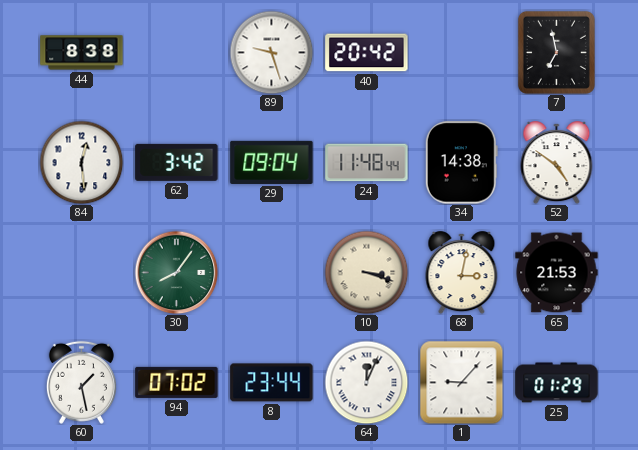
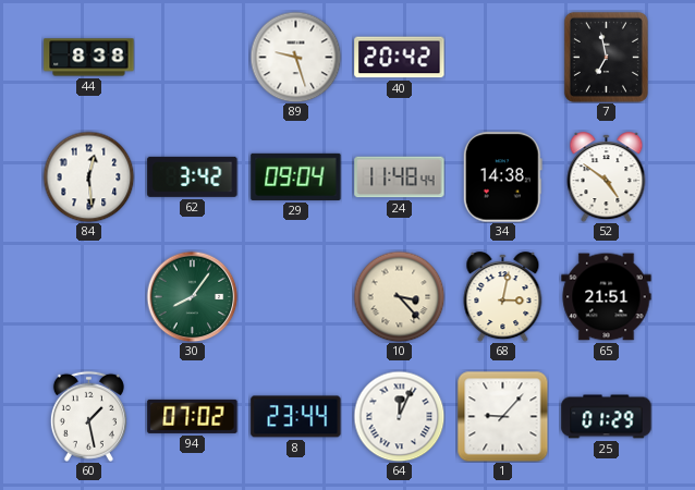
10: 3:18 -> 3:23
65: 21:53 -> 21:51
